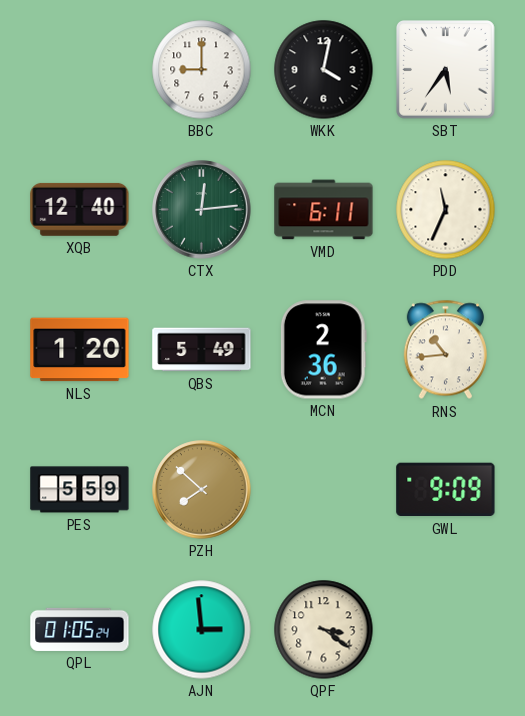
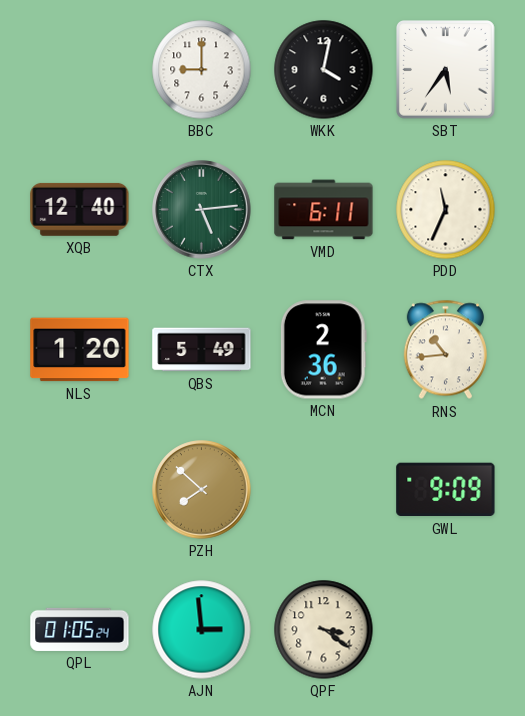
CTX: 12:14 -> 5:14
PES: 5:59 -> none
